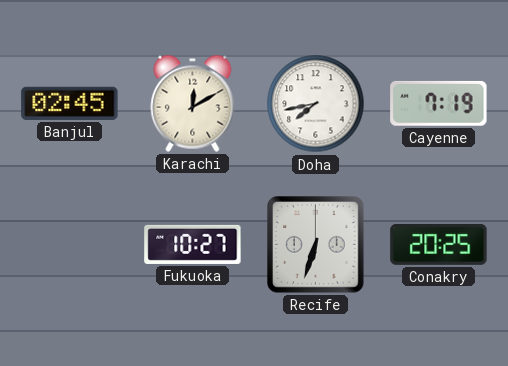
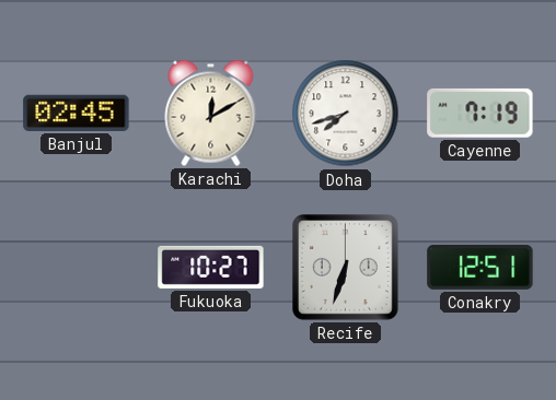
Doha: 7:43 -> 7:42
Conakry: 20:25 -> 12:51
